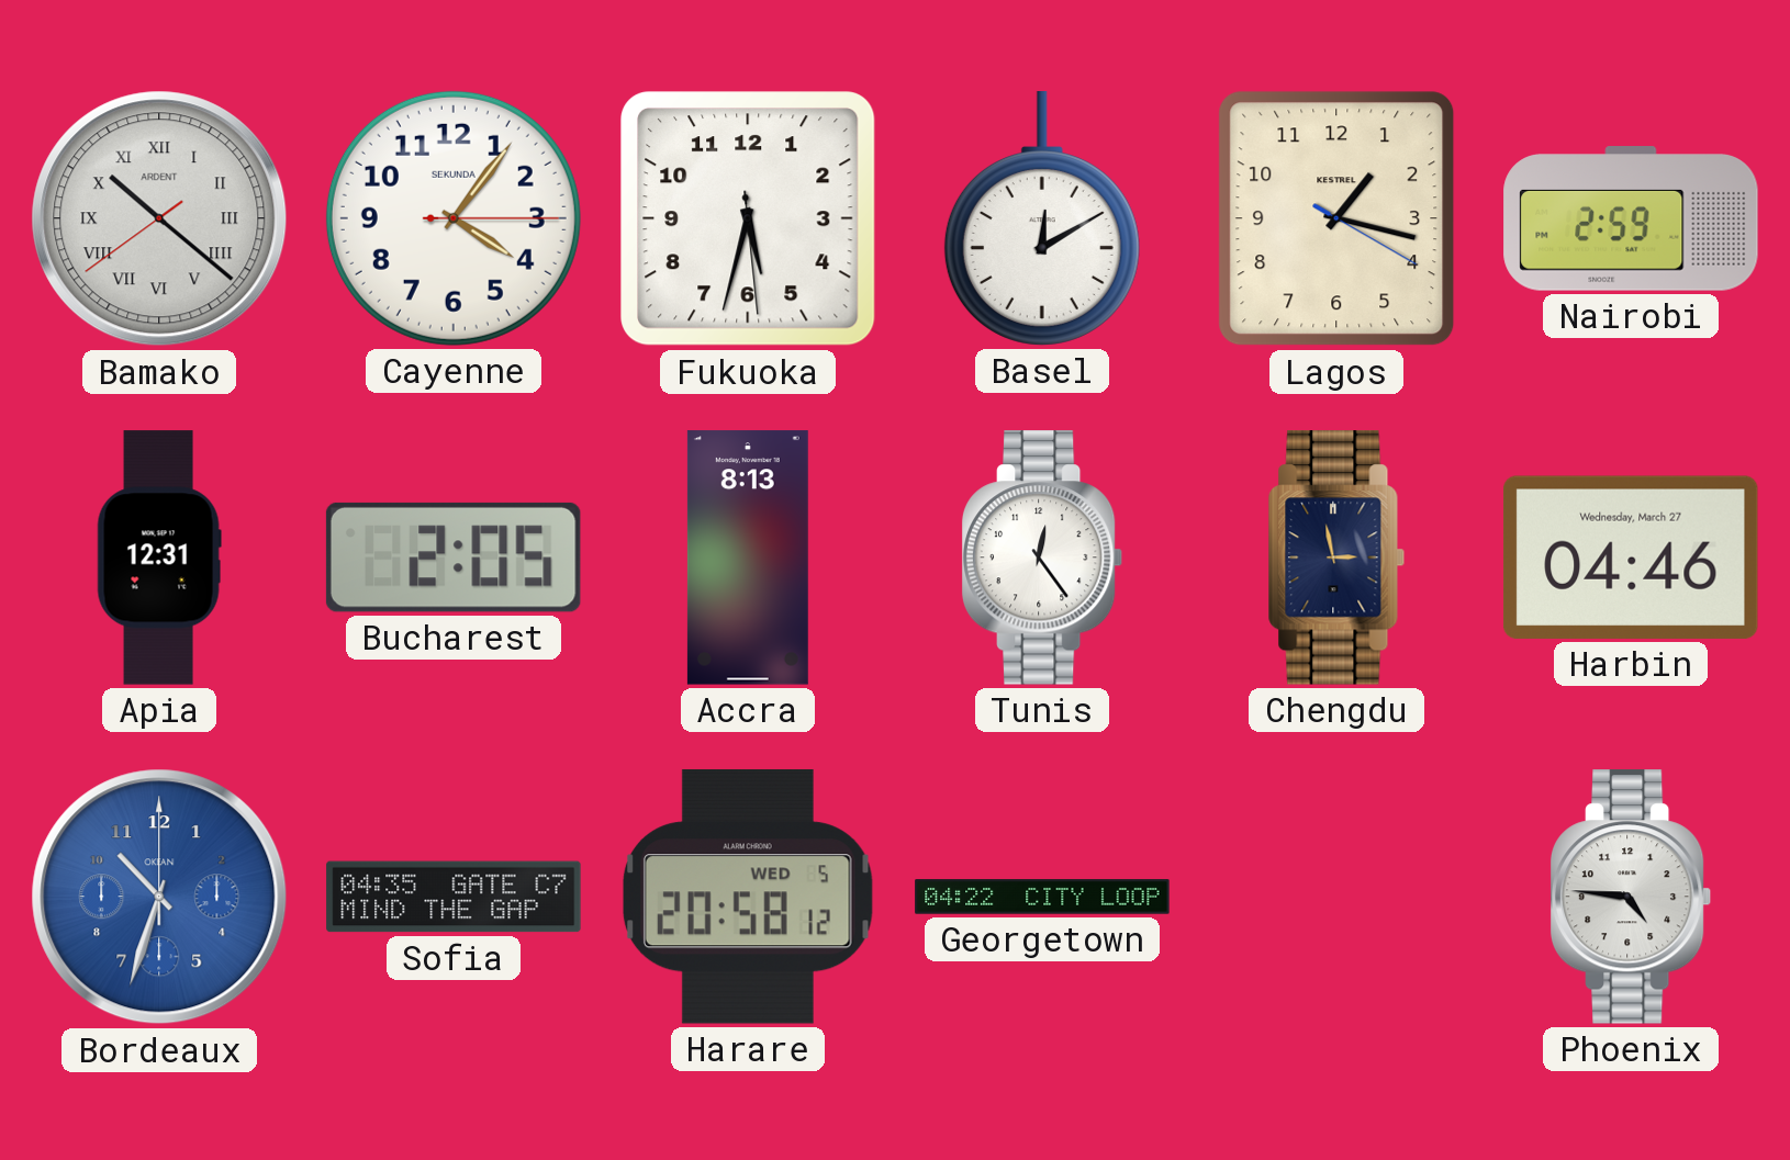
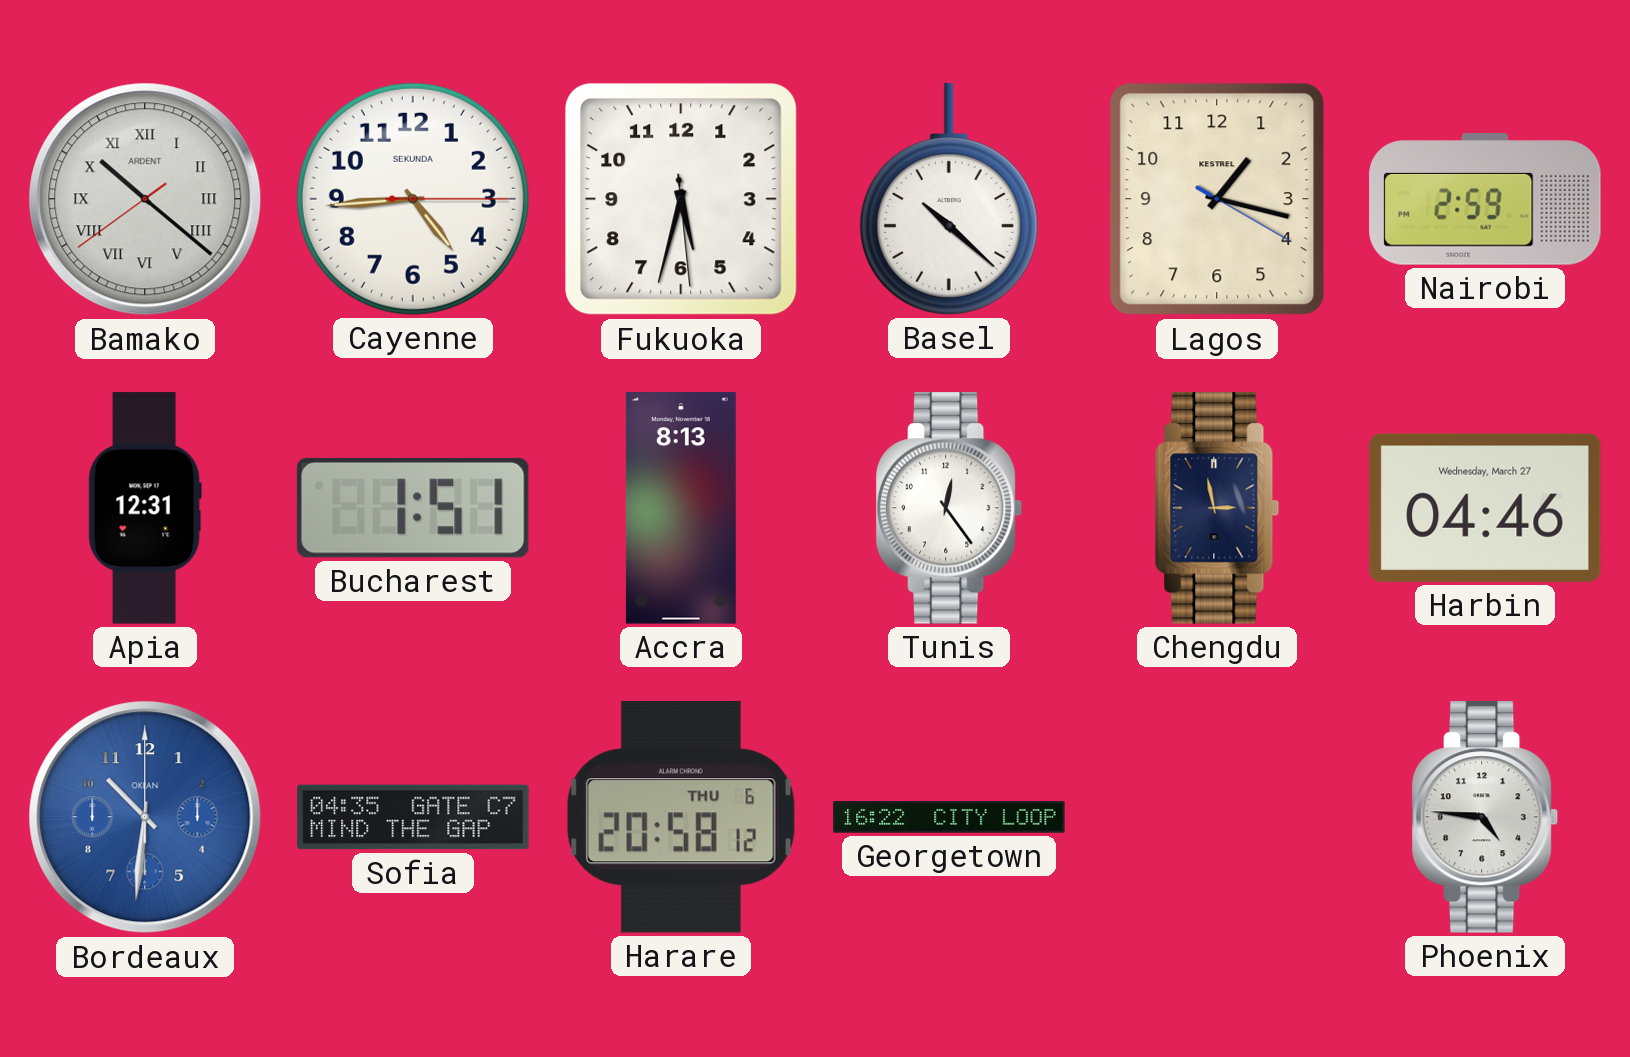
Cayenne: 4:06 -> 4:44
Basel: 12:10 -> 10:22
Bucharest: 2:05 -> 1:51
Bordeaux: 10:33 -> 10:31
Harare date: WED 5 -> THU 6
Georgetown: 04:22 -> 16:22
